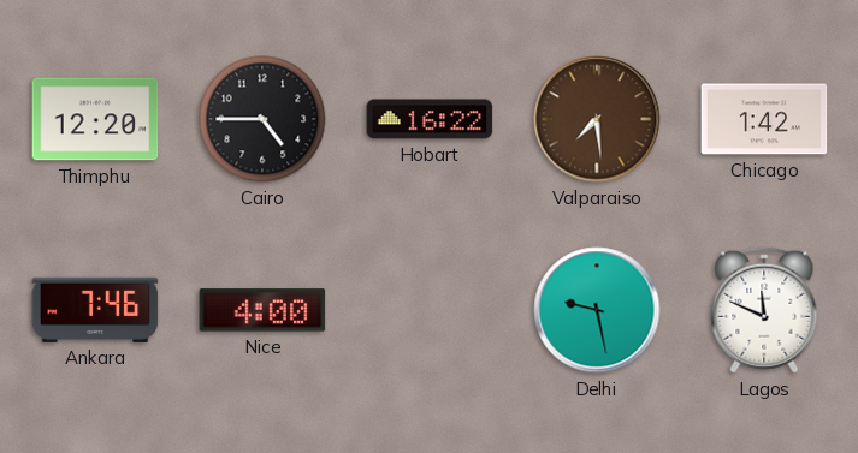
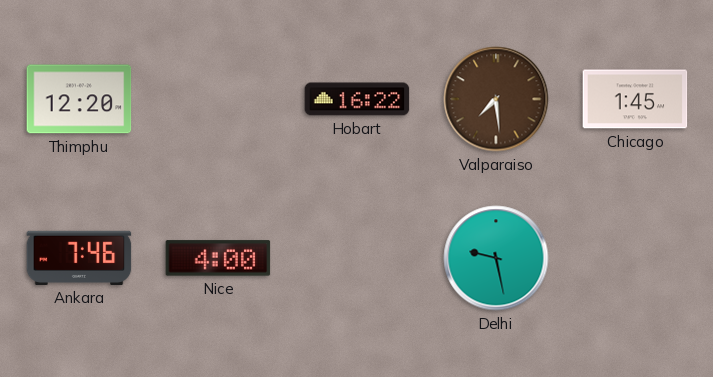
Cairo: 4:45 -> none
Chicago: 1:42 -> 1:45
Lagos: 11:49 -> none
